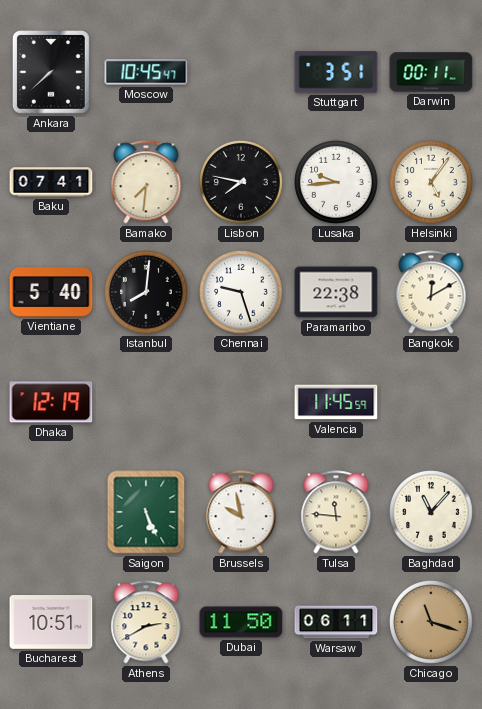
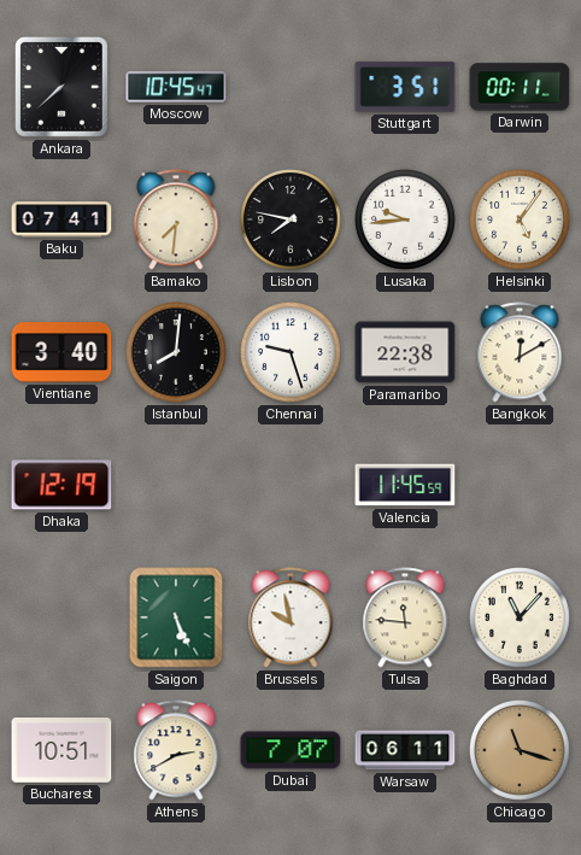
Vientiane: 5:40 -> 3:40
Dubai: 11:50 -> 7:07
